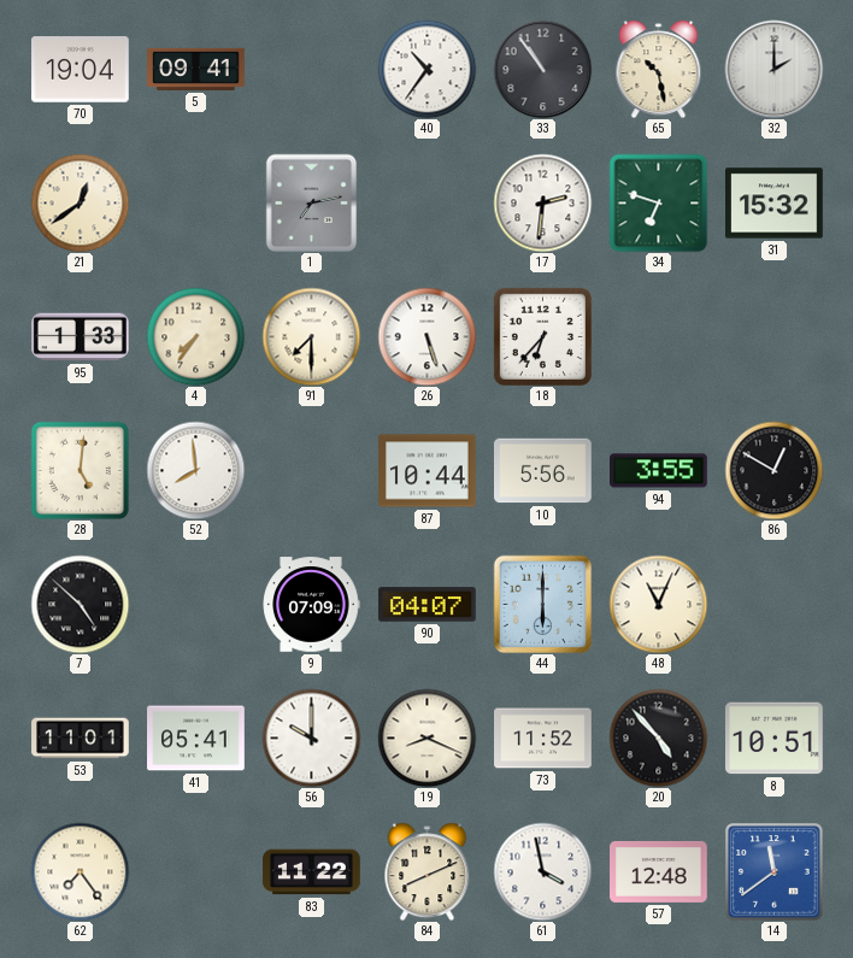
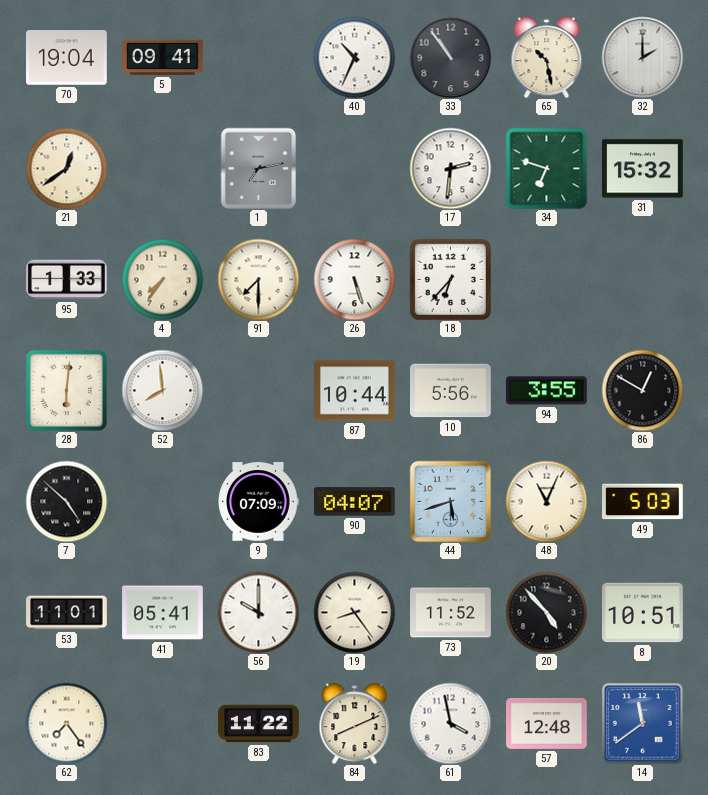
40: 10:36 -> 10:34
28: 5:01 -> 6:01
44: 6:00 -> 5:42
49: none -> 5:03
19: 8:19 -> 8:24
